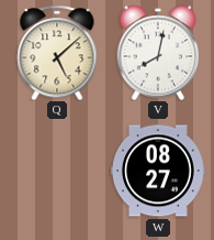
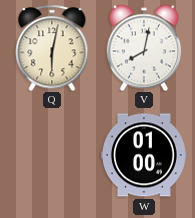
Q: 5:08 -> 6:02
W: 08:27 -> 01:00
